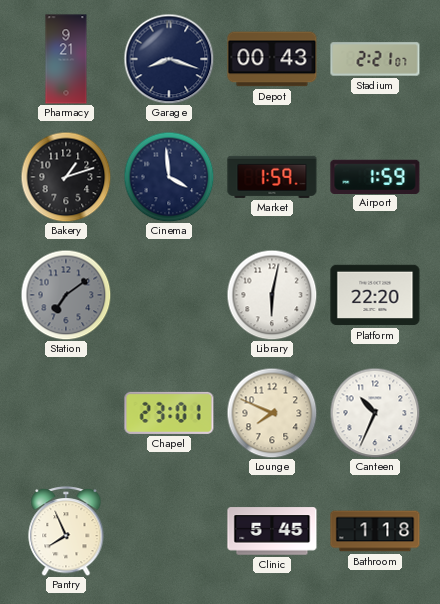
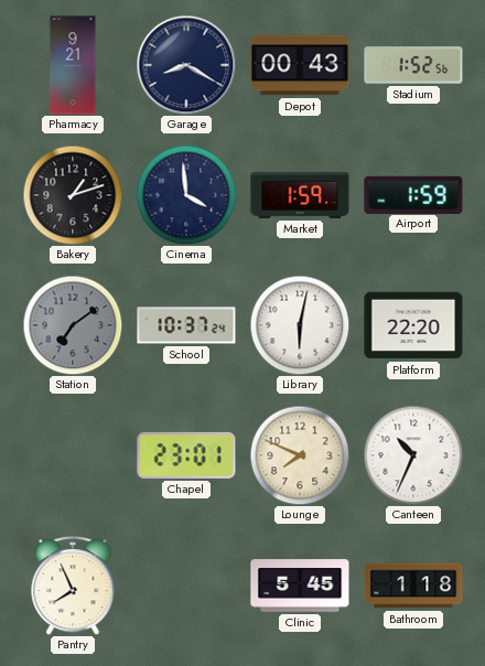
Garage: 8:18 -> 8:20
Stadium: 2:21 -> 1:52
School: none -> 10:37
